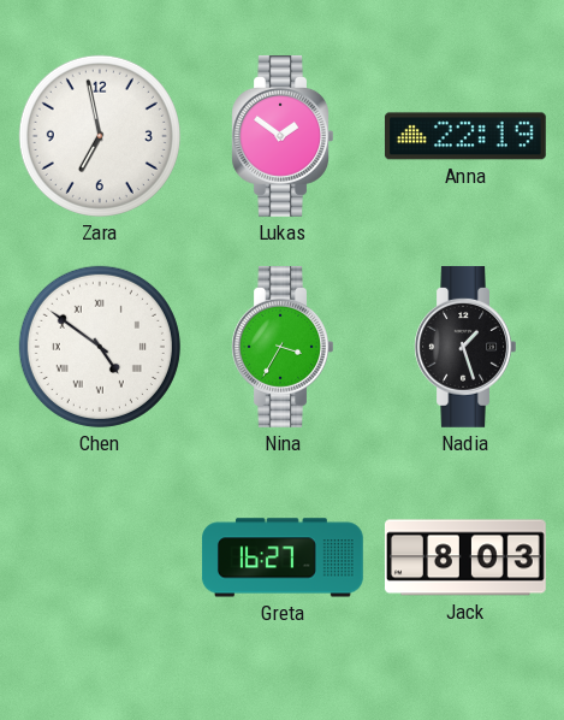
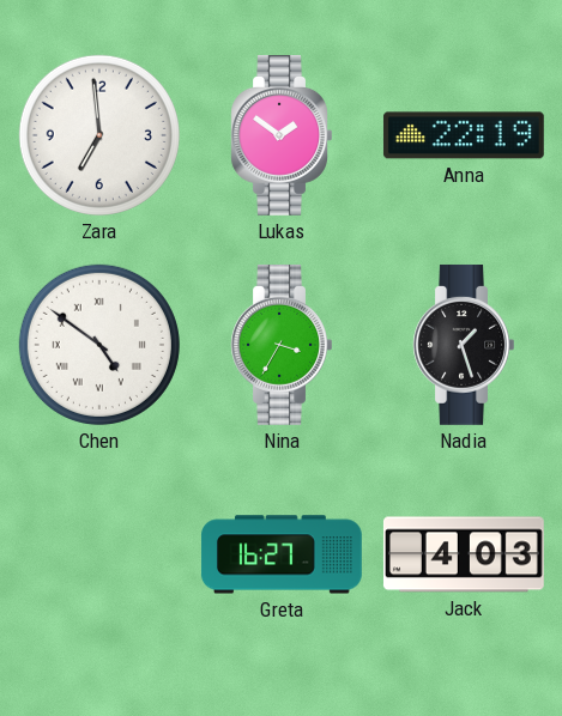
Zara: 6:58 -> 6:59
Jack: 8:03 -> 4:03
